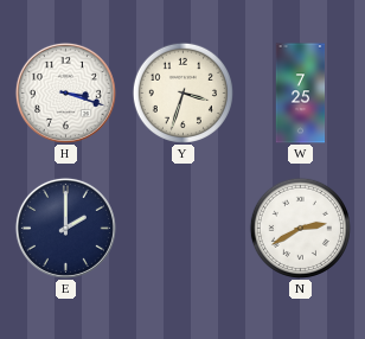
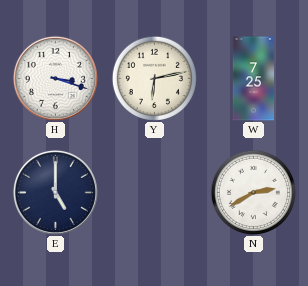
Y: 3:33 -> 6:13
E: 2:00 -> 5:00
